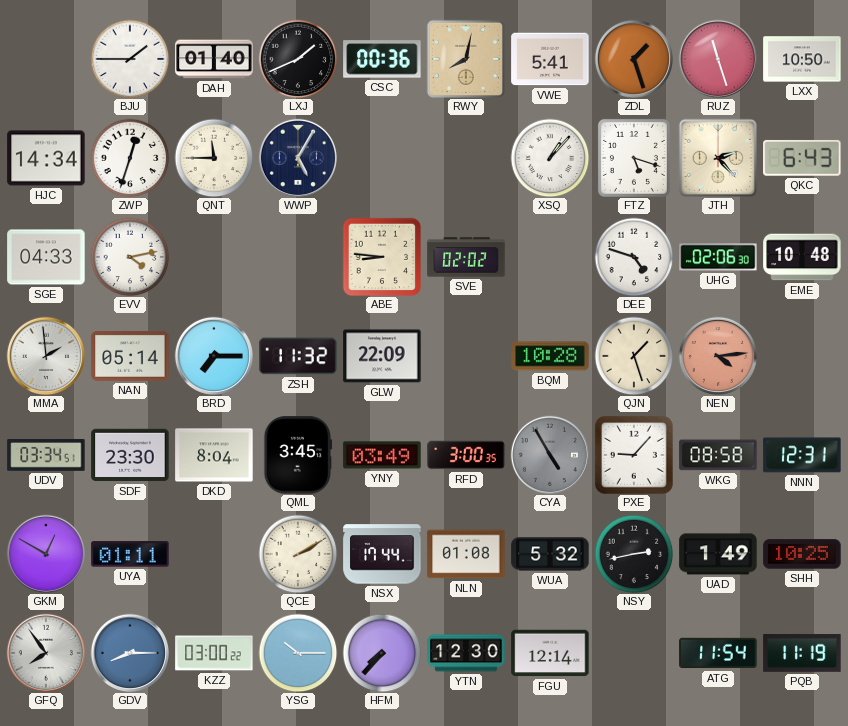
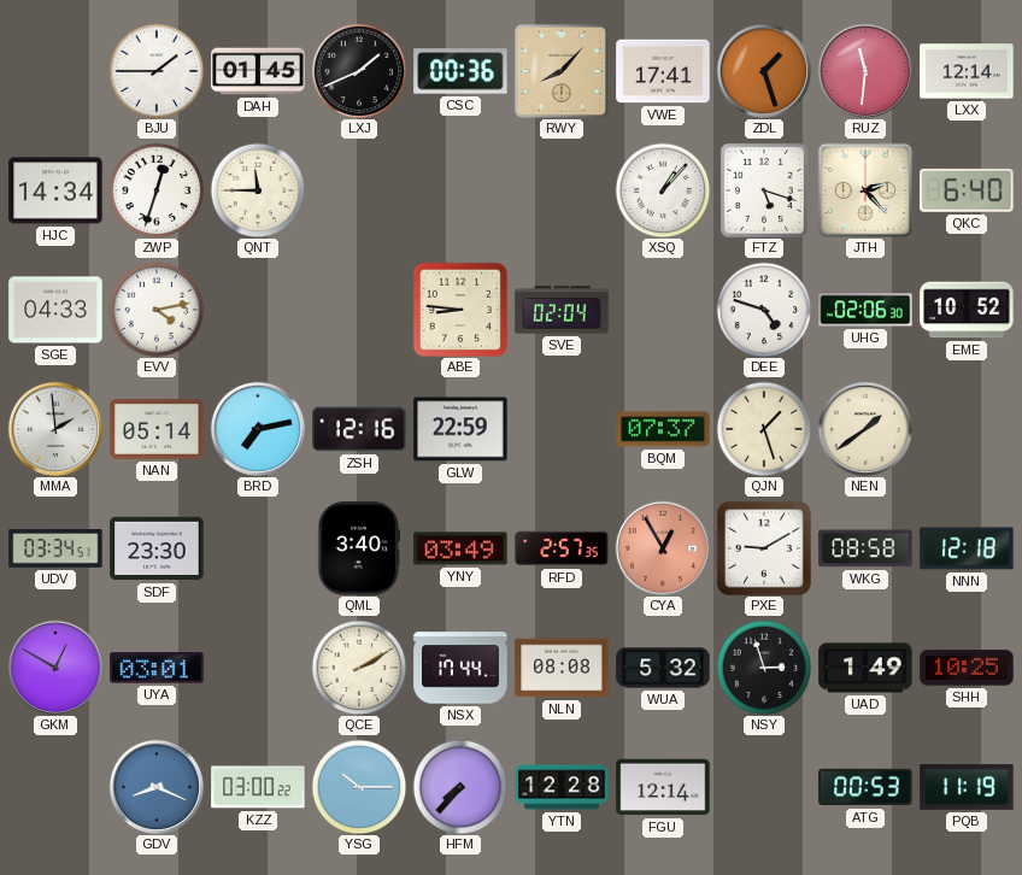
DAH: 01:40 -> 01:45
RWY: 8:02 -> 8:07
VWE: 5:41 -> 17:41
RUZ: 11:27 -> 11:31
LXX: 10:50 -> 12:14
WWP: 5:05 -> none
QKC: 6:43 -> 6:40
SVE: 02:02 -> 02:04
EME: 10:48 -> 10:52
BRD: 7:15 -> 7:13
ZSH: 11:32 -> 12:16
GLW: 22:09 -> 22:59
BQM: 10:28 -> 07:37
NEN: 4:14 -> 1:39
NEN dial: salmon -> cream
DKD: 8:04 -> none
QML: 3:45 -> 3:40
RFD: 3:00 -> 2:57
CYA: 4:55 -> 12:55
CYA dial: grey -> salmon
PXE: 9:07 -> 9:10
NNN: 12:31 -> 12:18
UYA: 01:11 -> 03:01
NLN: 01:08 -> 08:08
NSY: 2:43 -> 2:57
GFQ: 7:54 -> none
GDV: 8:15 -> 8:19
YTN: 12:30 -> 12:28
ATG: 11:54 -> 00:53
